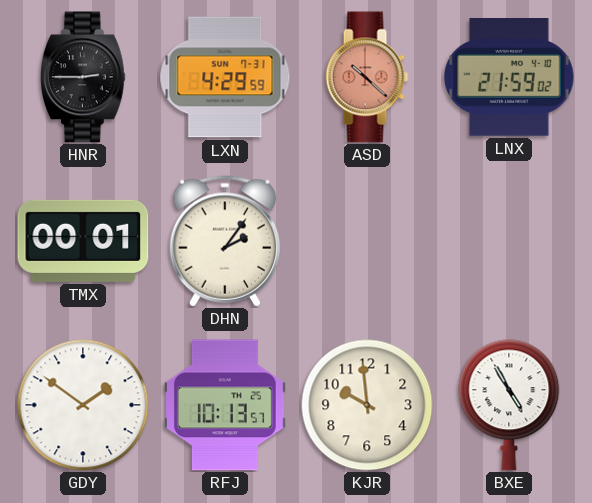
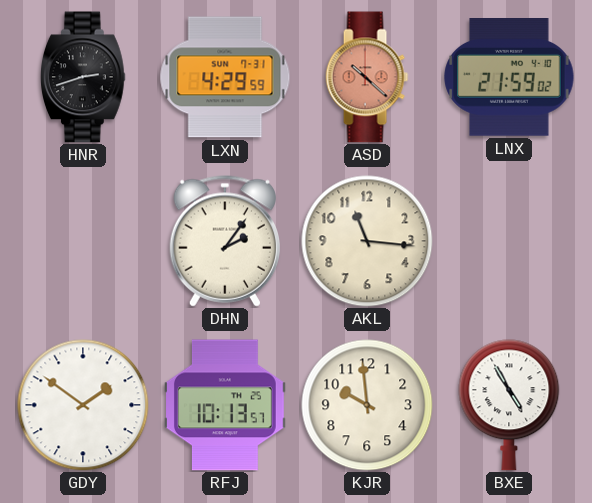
HNR: 2:45 -> 2:42
TMX: 00:01 -> none
AKL: none -> 11:16
